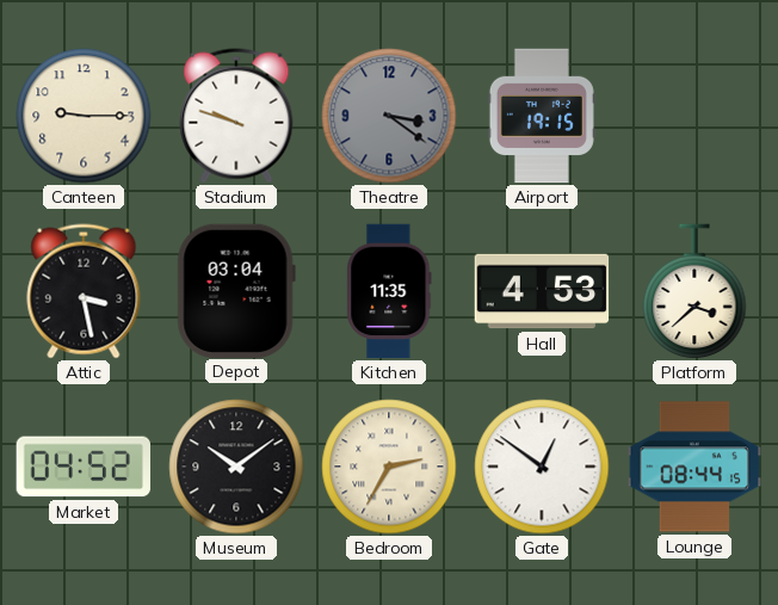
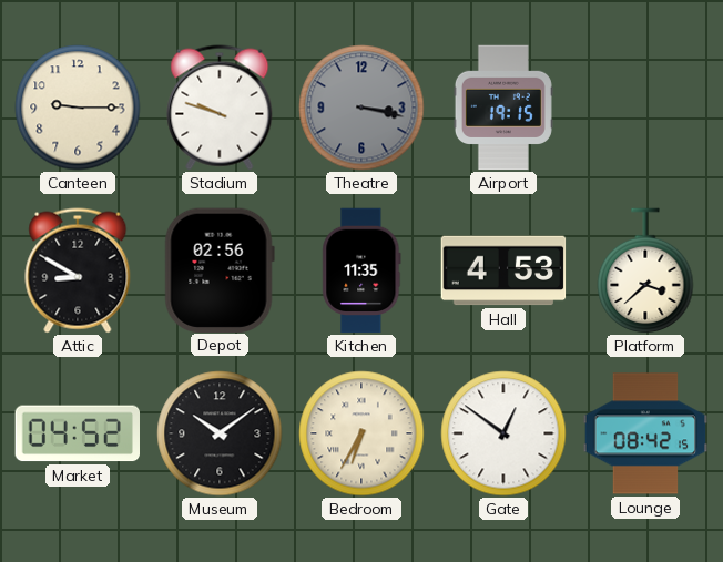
Theatre: 3:21 -> 3:17
Attic: 3:28 -> 8:50
Depot: 03:04 -> 02:56
Bedroom: 2:35 -> 6:35
Lounge: 08:44 -> 08:42
